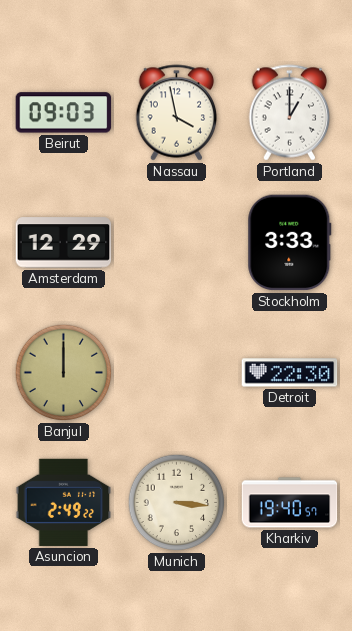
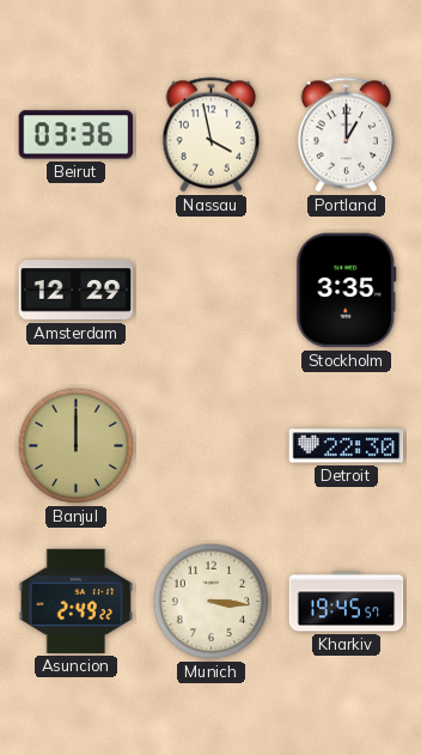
Beirut: 09:03 -> 03:36
Stockholm: 3:33 -> 3:35
Kharkiv: 19:40 -> 19:45
